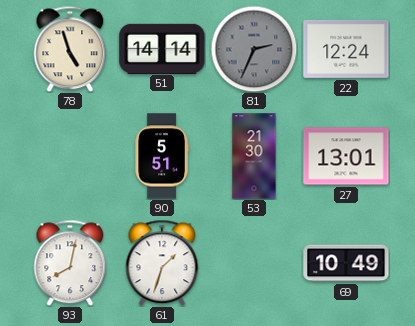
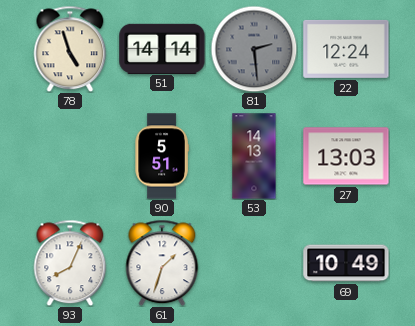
81: 2:34 -> 2:29
53: 21:30 -> 14:13
27: 13:01 -> 13:03
93: 8:02 -> 8:04
